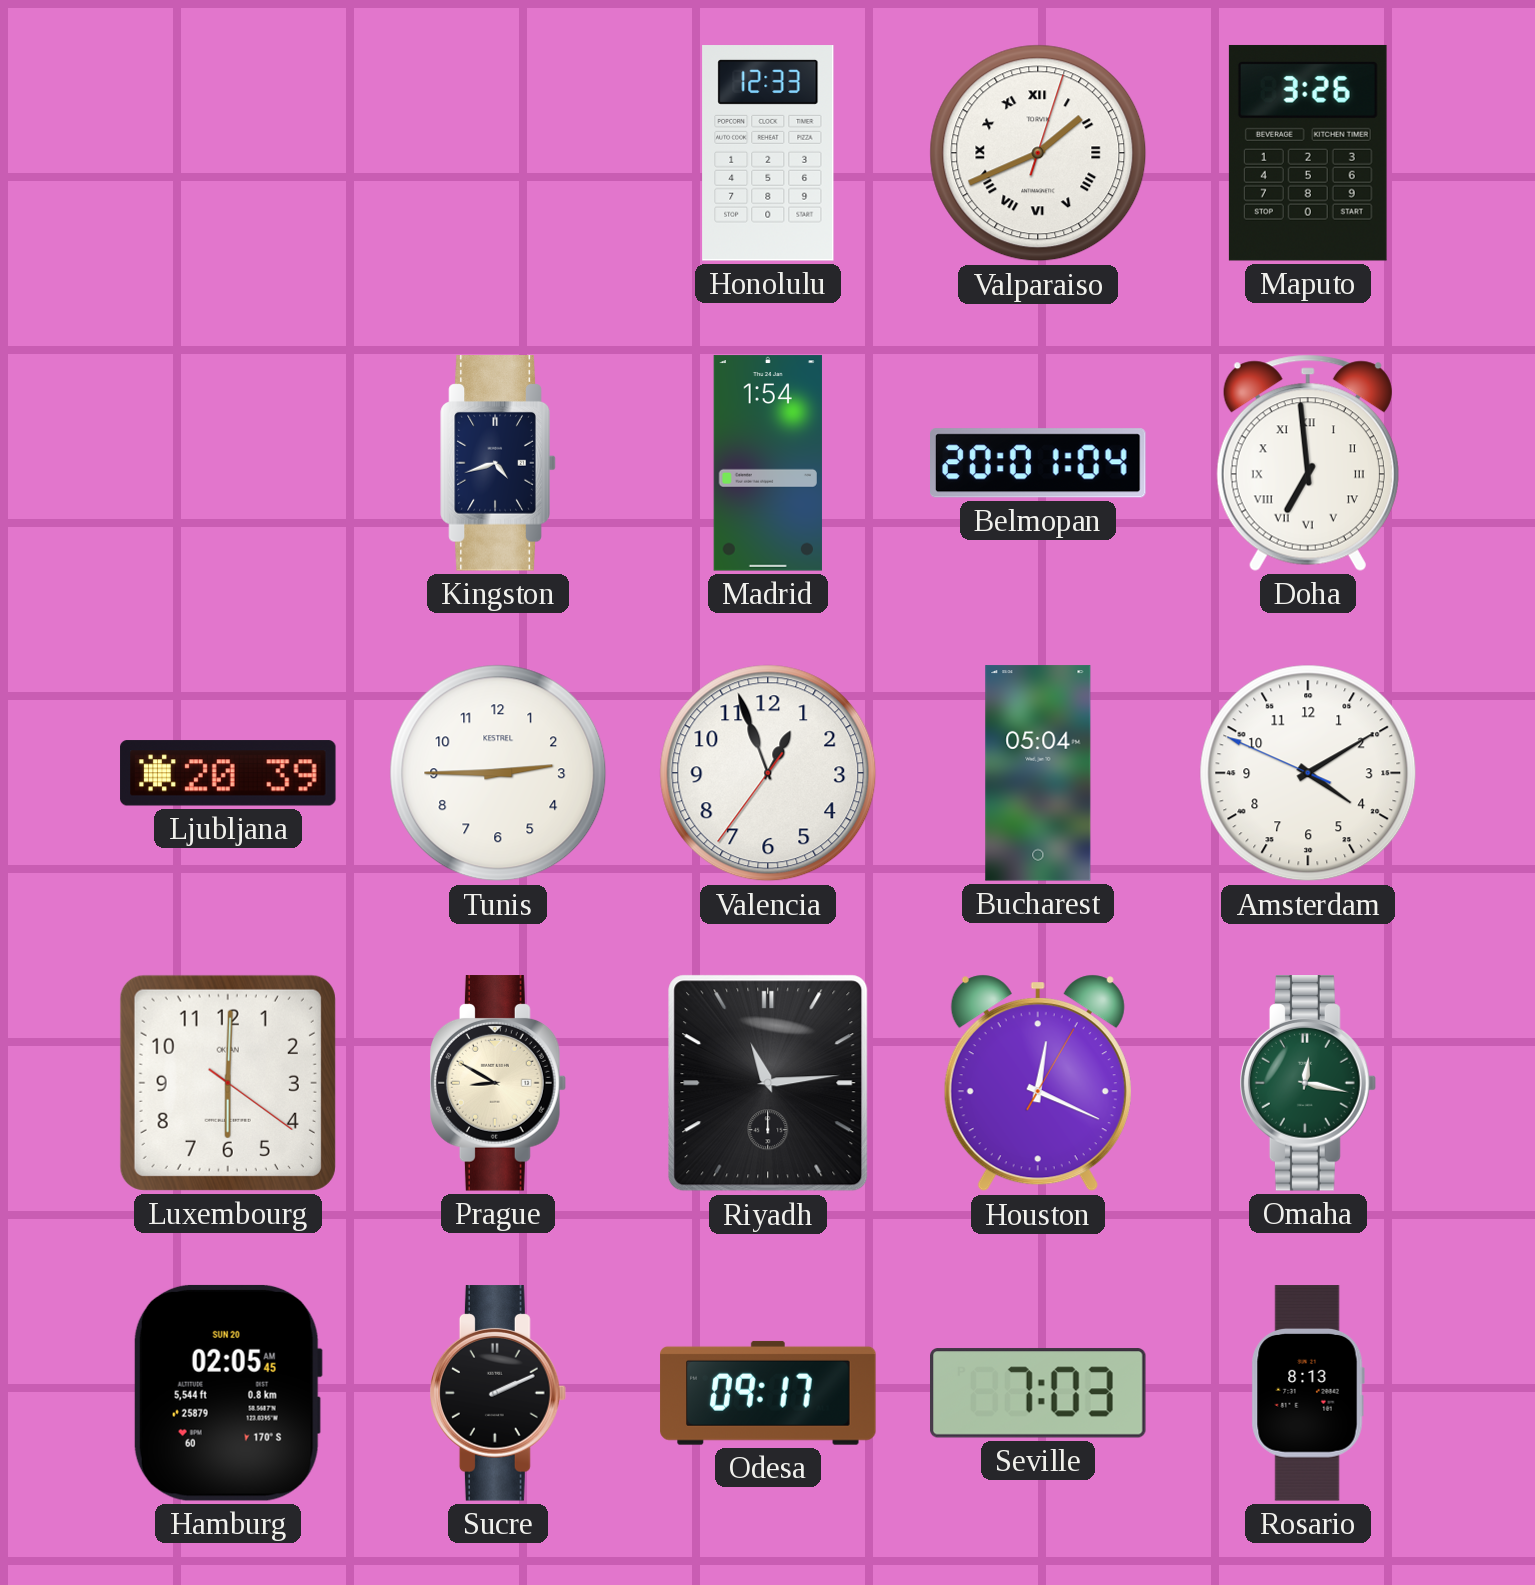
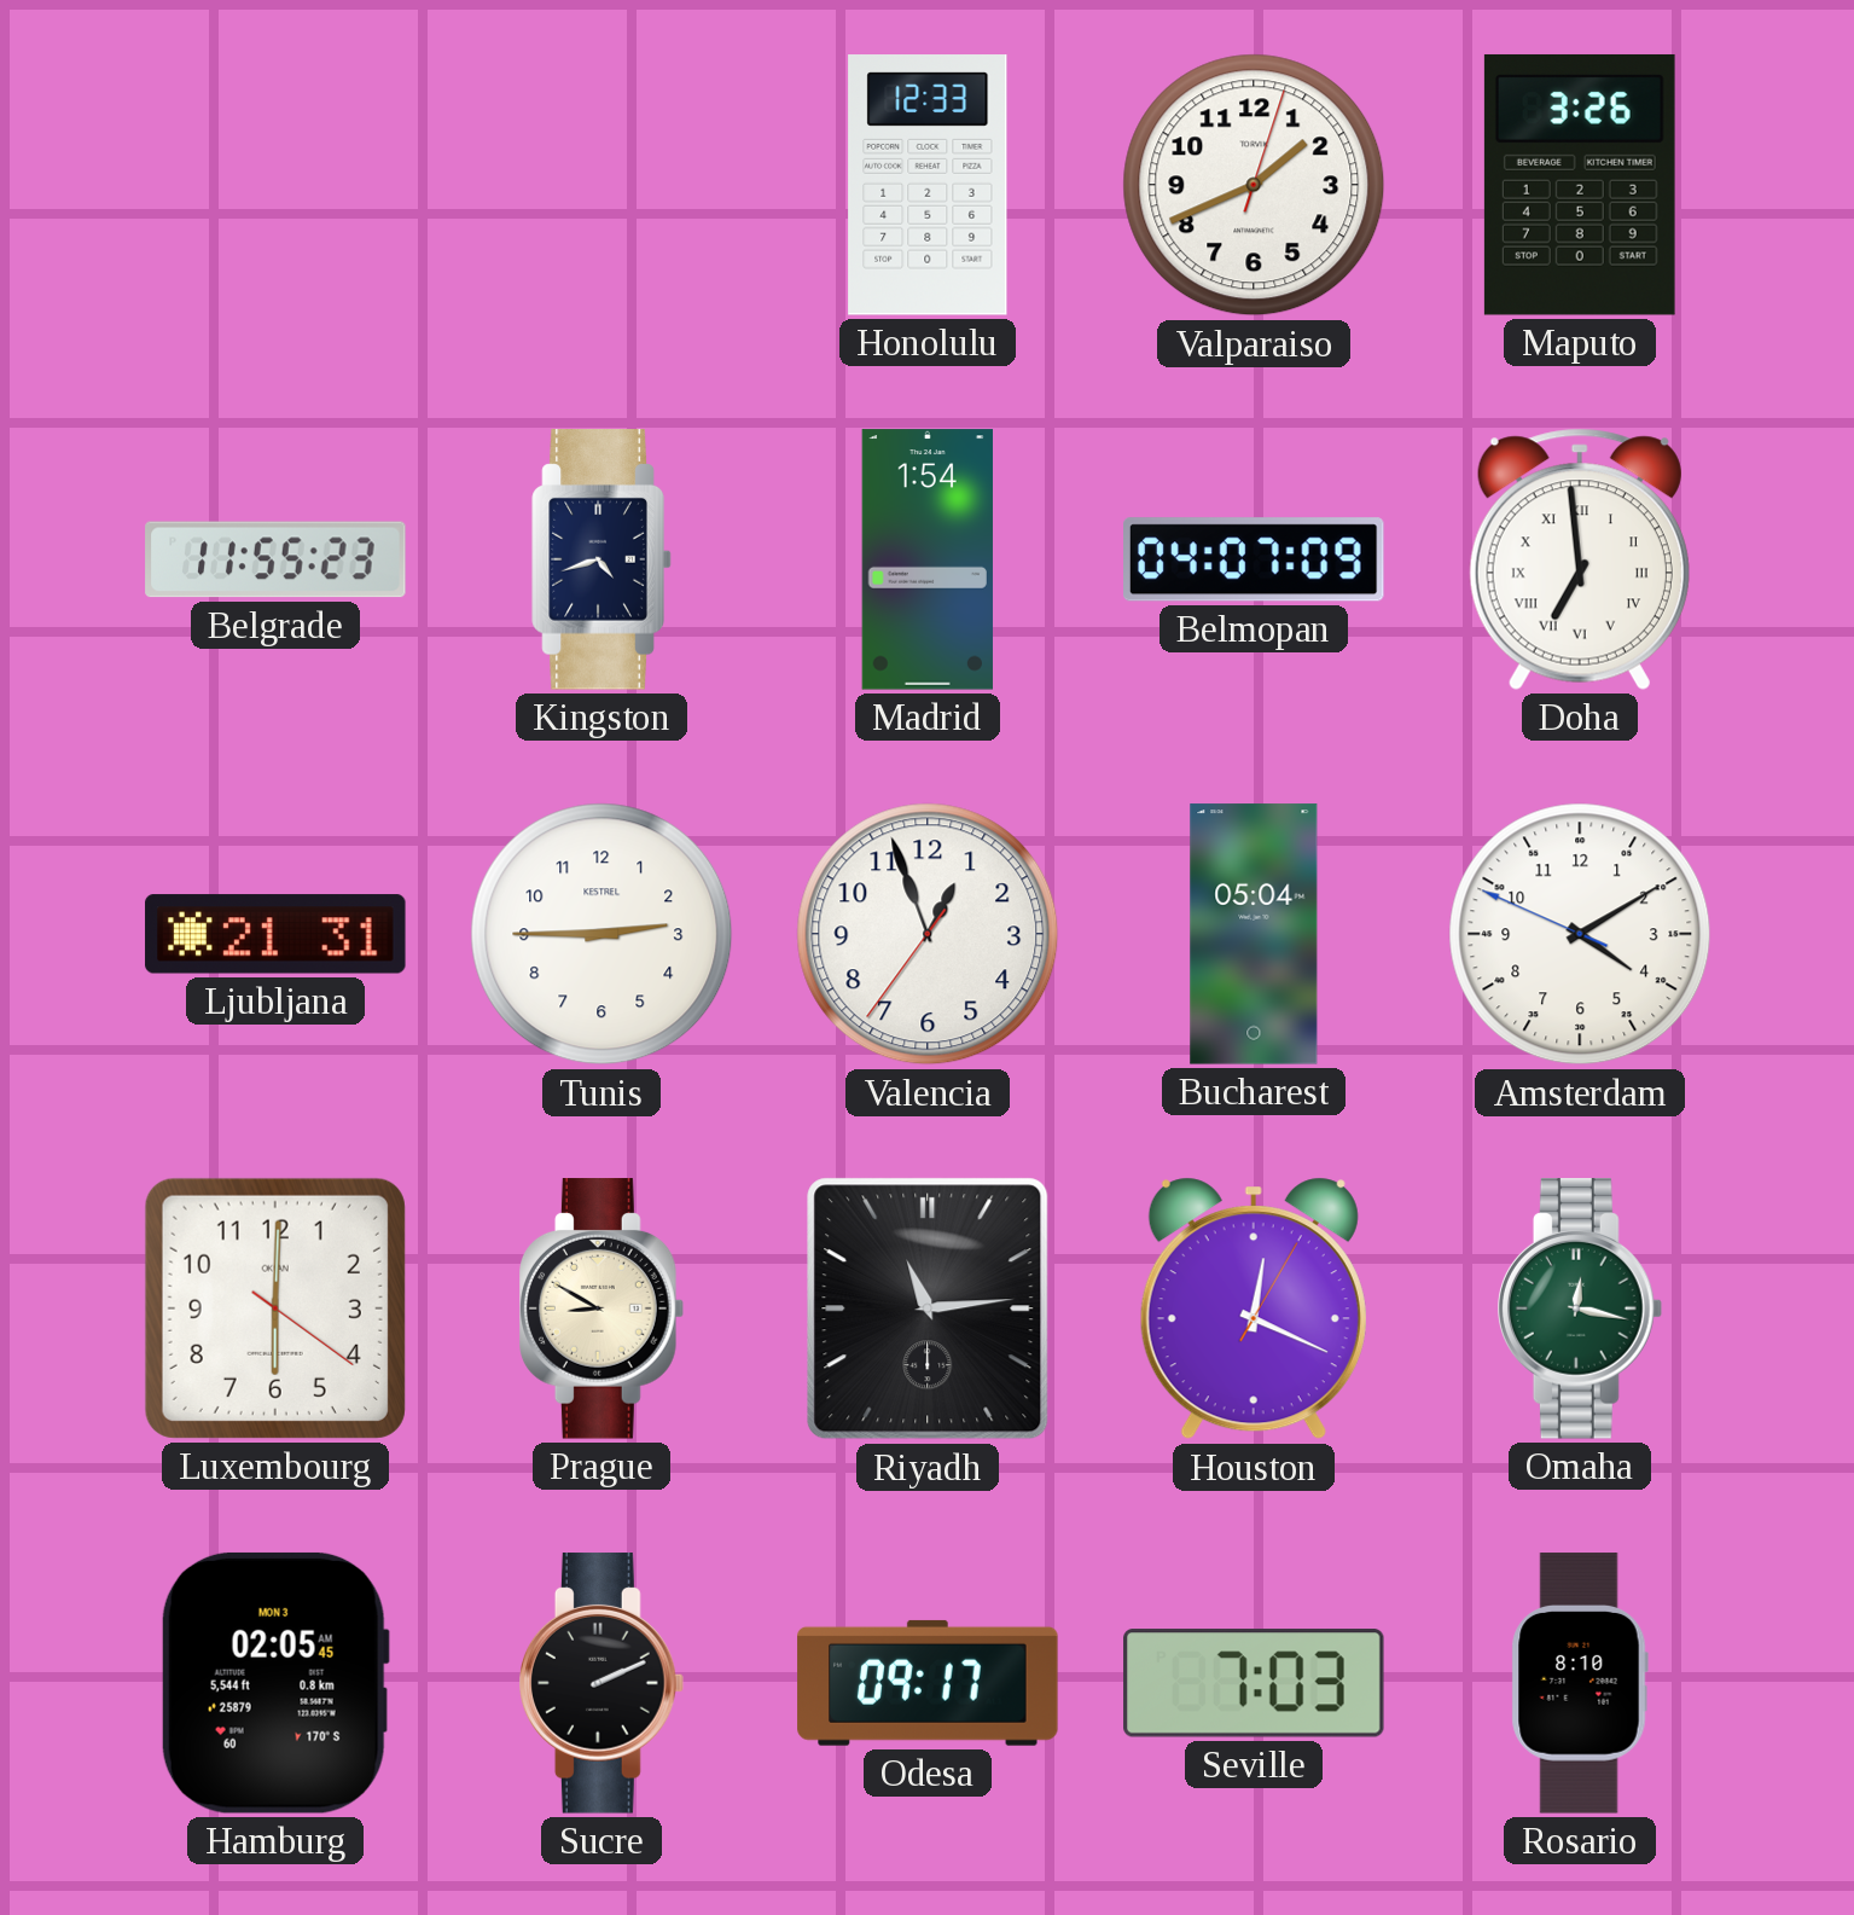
Valparaiso numerals: Roman -> Arabic
Belgrade: none -> 11:55
Belmopan: 20:01 -> 04:07
Ljubljana: 20:39 -> 21:31
Hamburg date: SUN 20 -> MON 3
Rosario: 8:13 -> 8:10
